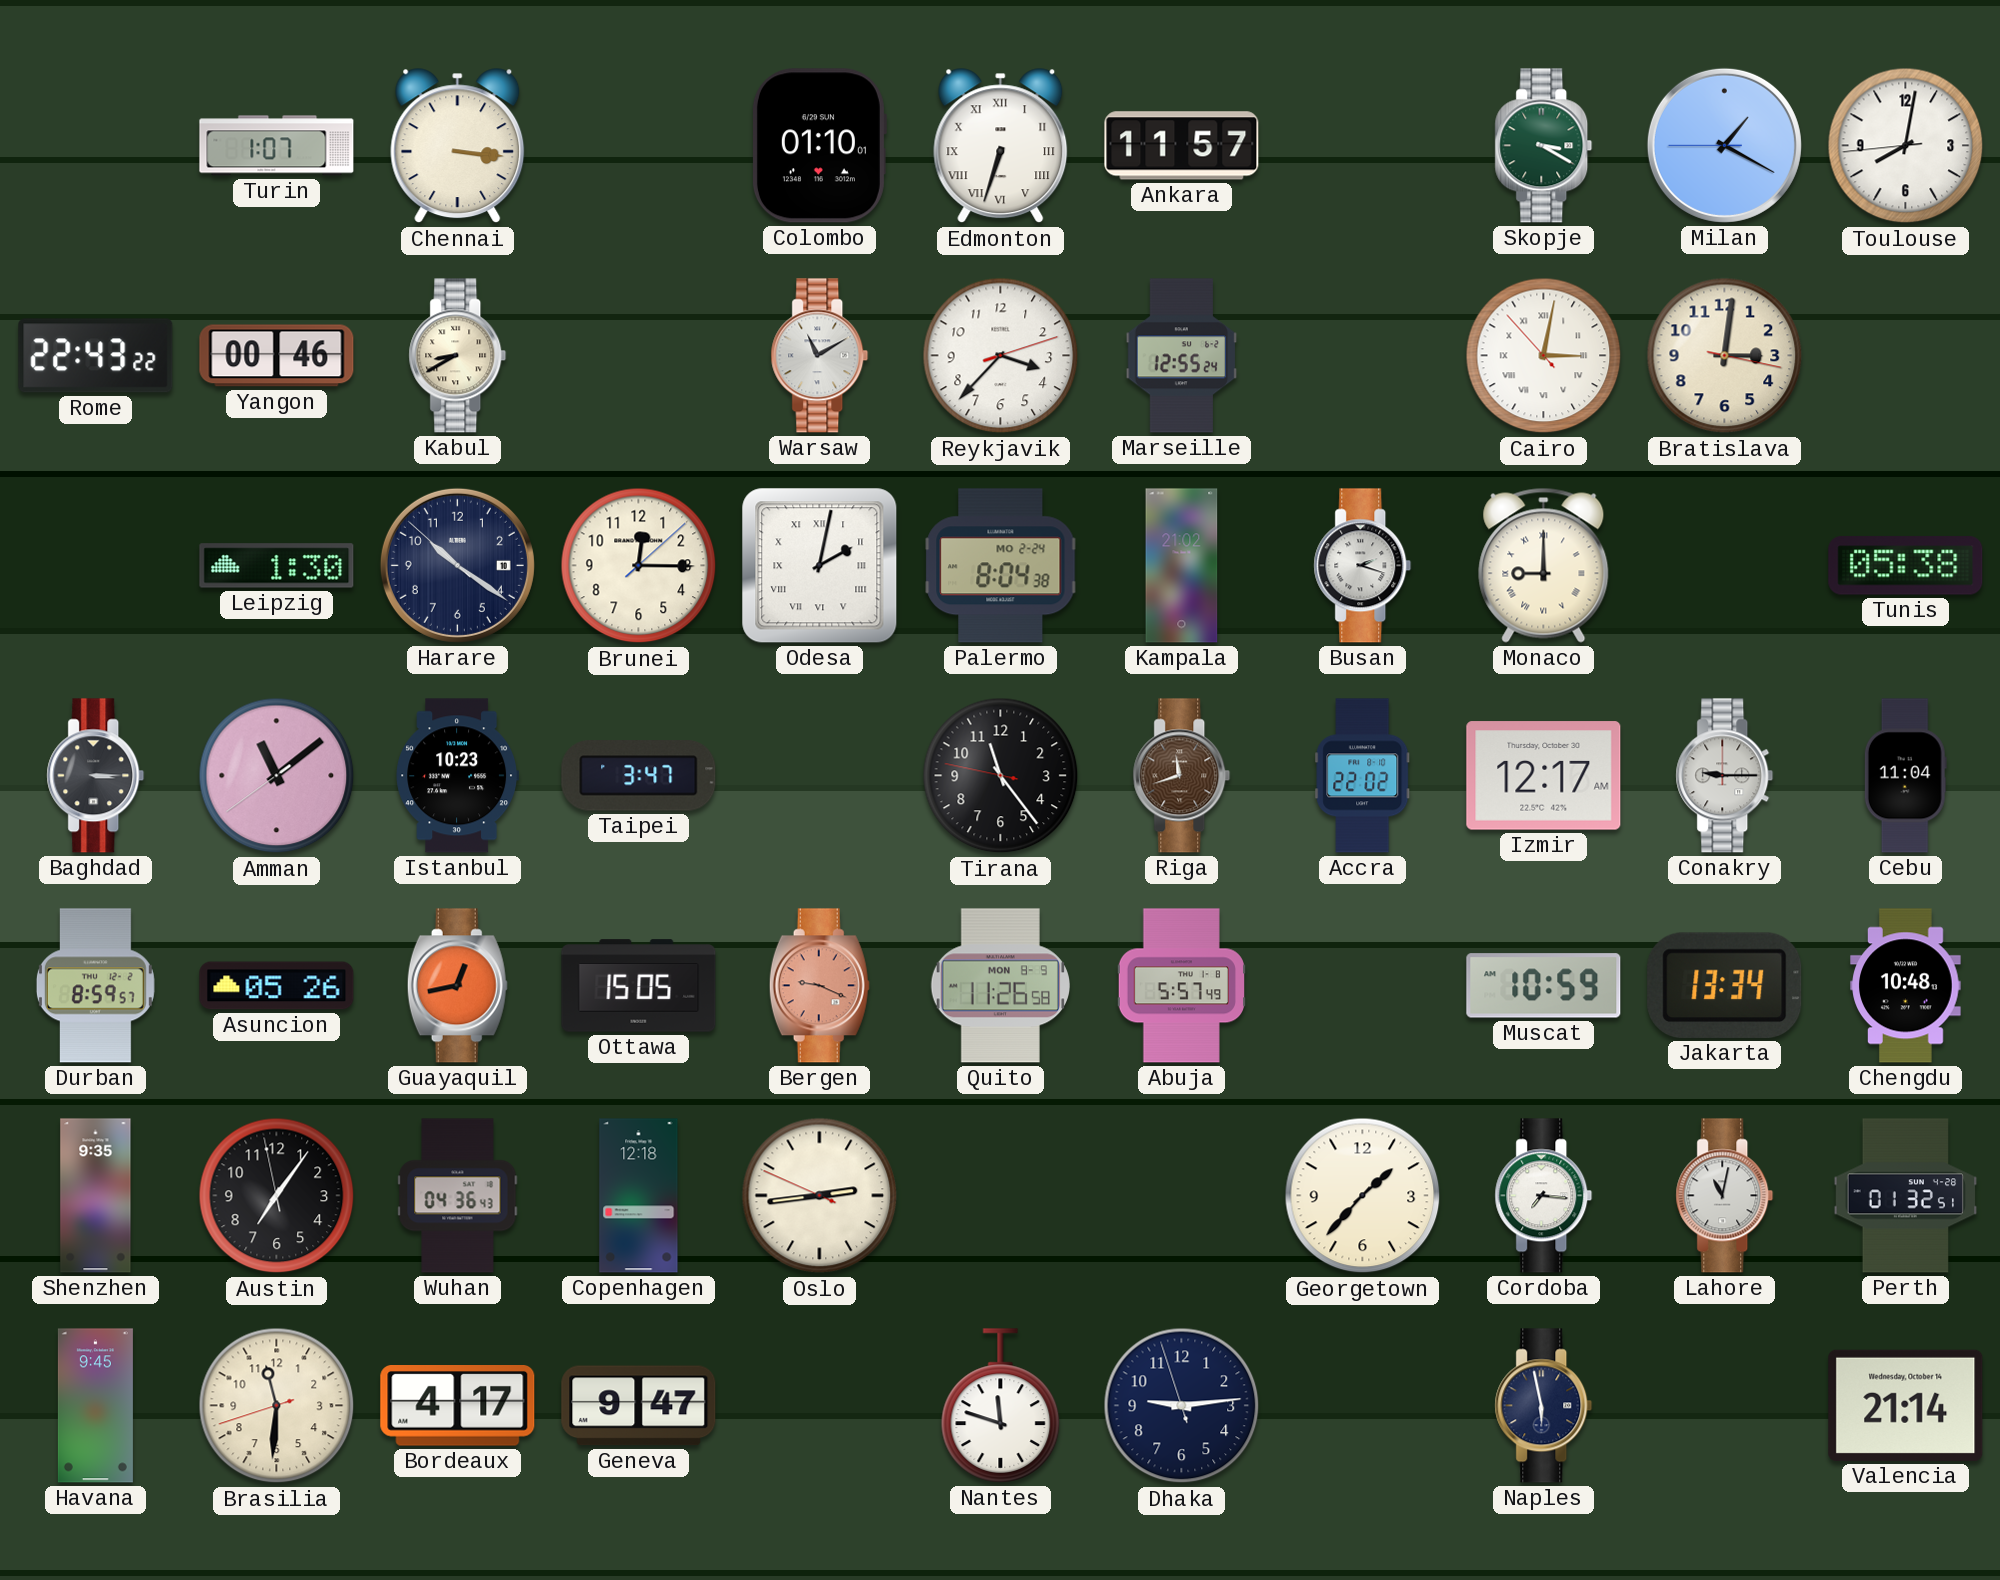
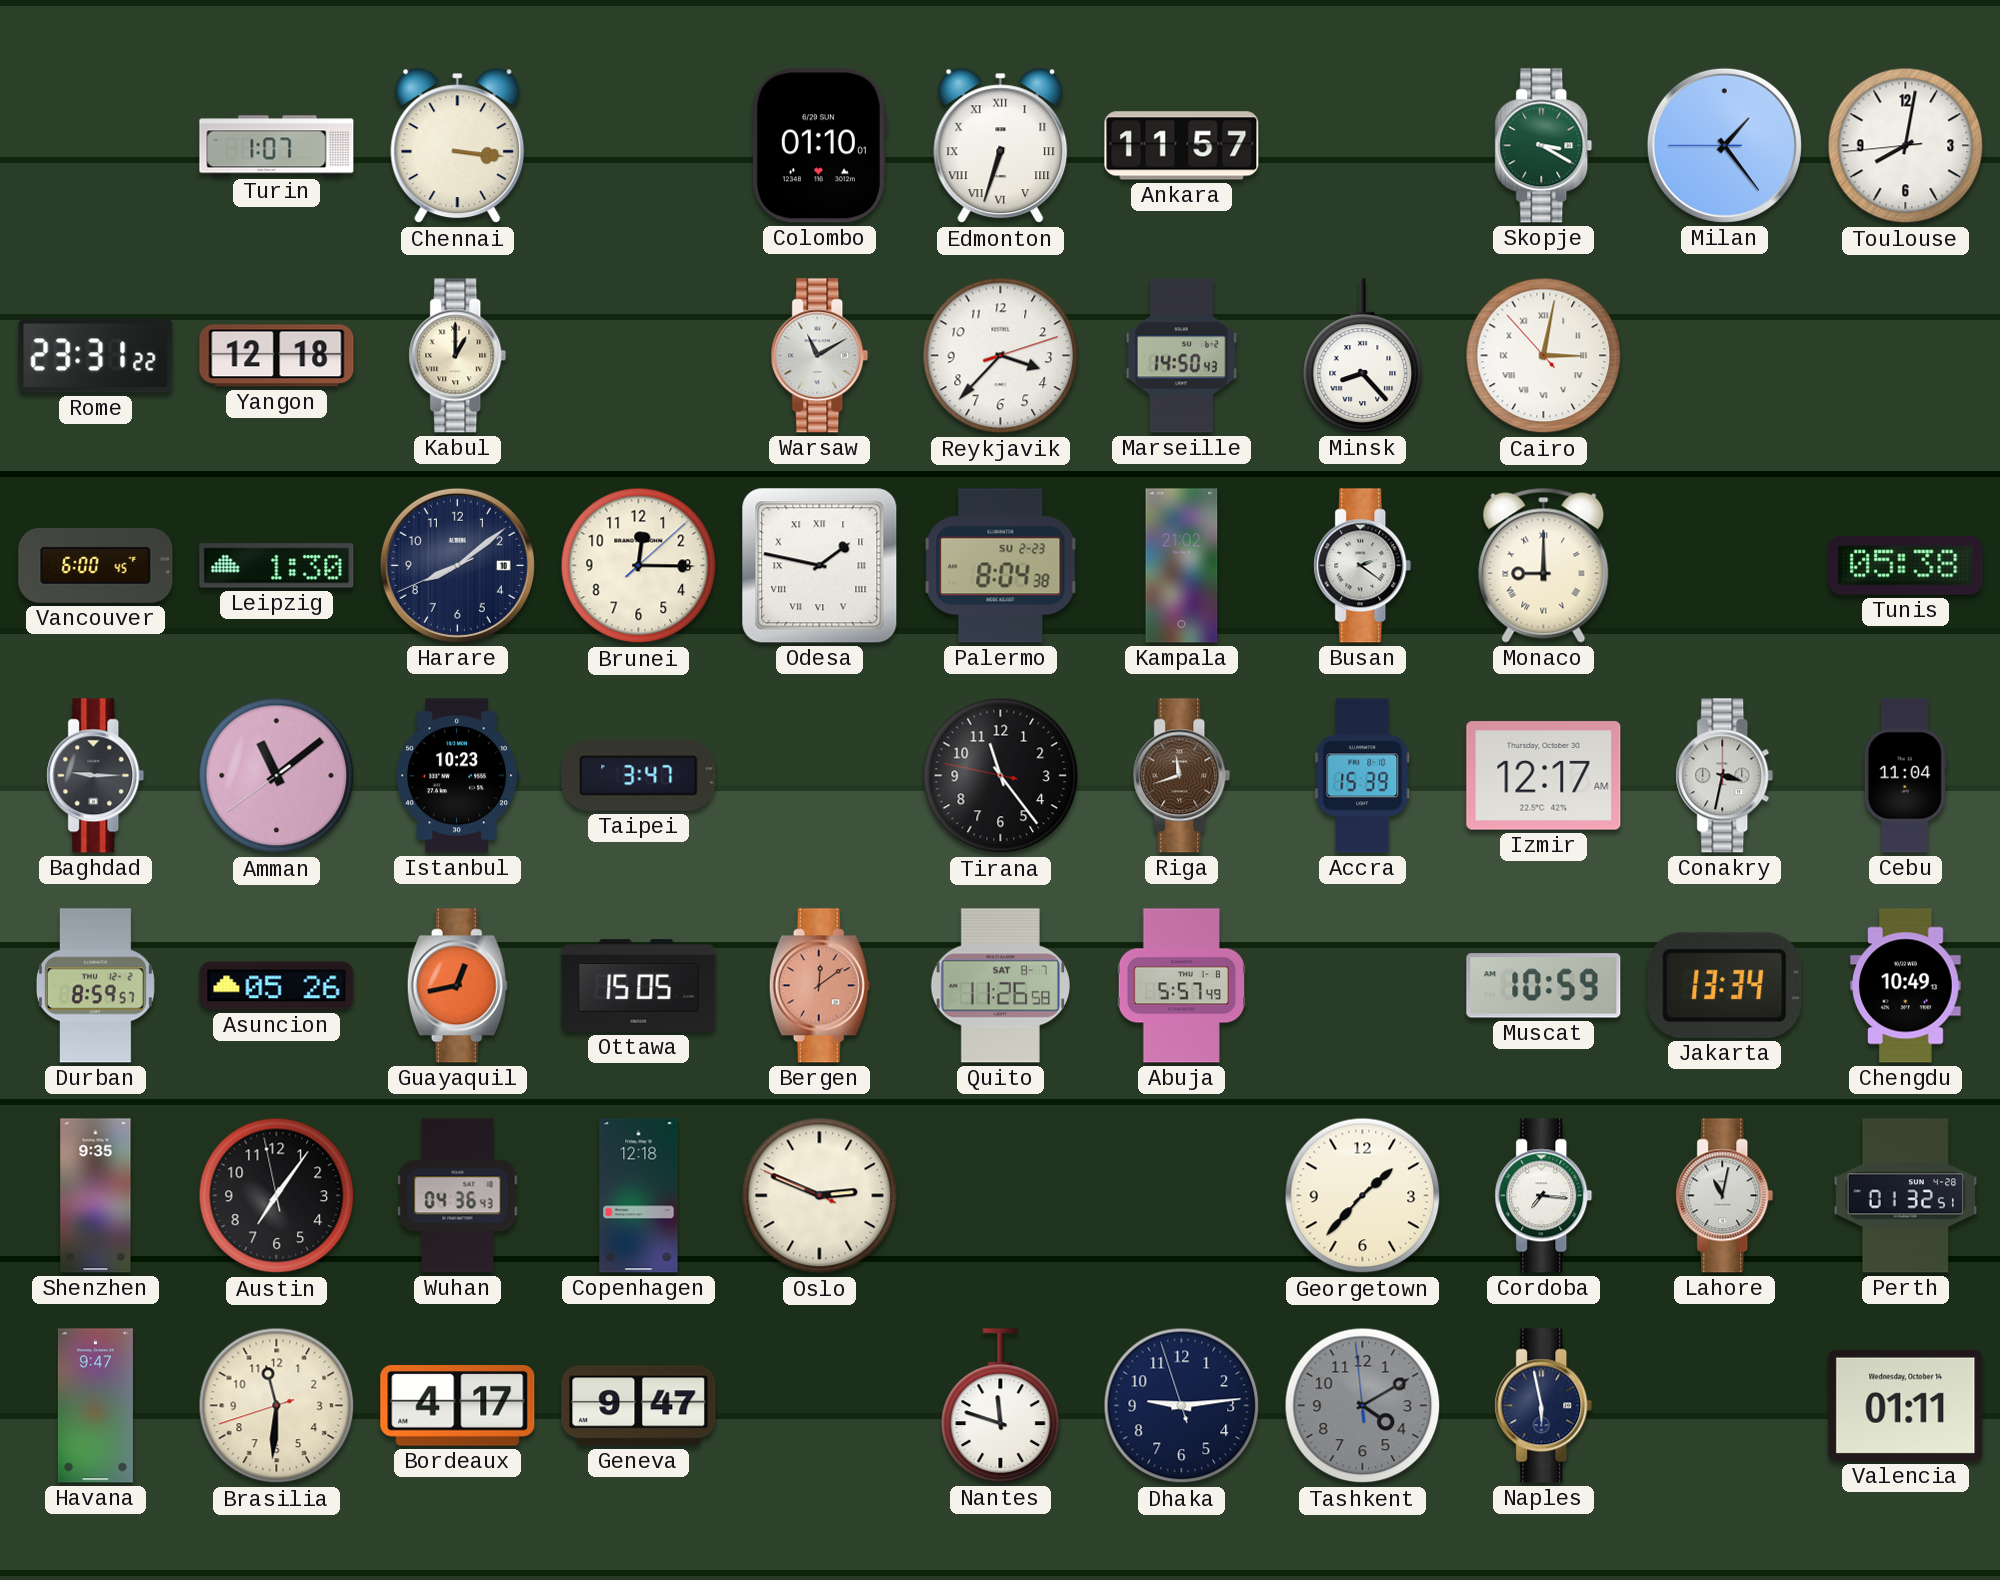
Milan: 1:19 -> 1:23
Rome: 22:43 -> 23:31
Yangon: 00:46 -> 12:18
Kabul: 8:40 -> 1:00
Marseille: 12:55 -> 14:50
Minsk: none -> 8:23
Bratislava: 3:01 -> none
Vancouver: none -> 6:00
Harare: 10:20 -> 8:08
Odesa: 2:02 -> 1:47
Palermo date: MO 2-24 -> SU 2-23
Busan: 2:18 -> 2:21
Baghdad: 3:15 -> 9:15
Accra: 22:02 -> 15:39
Conakry: 9:15 -> 3:32
Bergen: 9:19 -> 12:09
Quito date: MON 8-9 -> SAT 8-7
Chengdu: 10:48 -> 10:49
Oslo: 2:43 -> 2:48
Havana: 9:45 -> 9:47
Tashkent: none -> 4:09
Valencia: 21:14 -> 01:11
